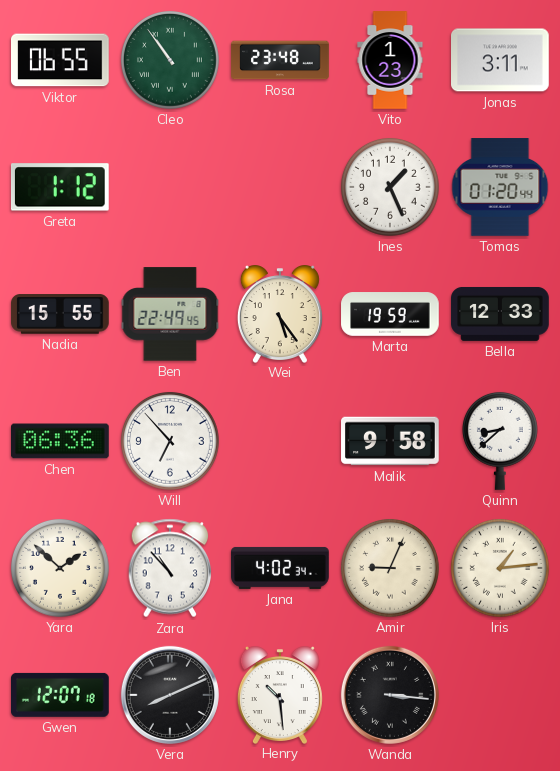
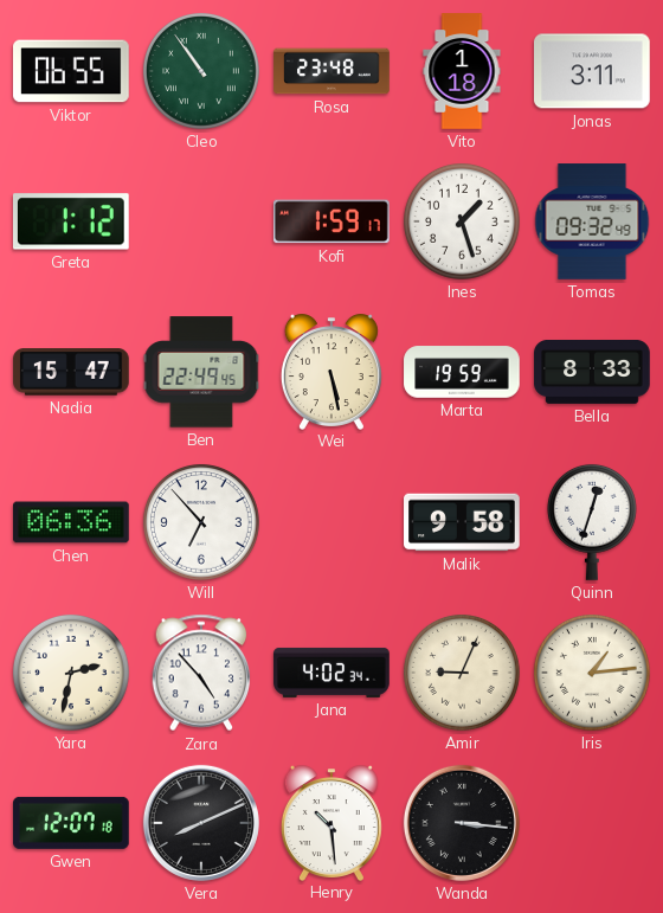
Vito: 1:23 -> 1:18
Kofi: none -> 1:59
Ines: 1:26 -> 1:27
Tomas: 01:20 -> 09:32
Nadia: 15:55 -> 15:47
Wei: 5:24 -> 5:28
Bella: 12:33 -> 8:33
Quinn: 8:38 -> 12:33
Yara: 1:52 -> 2:32
Zara: 10:53 -> 4:53
